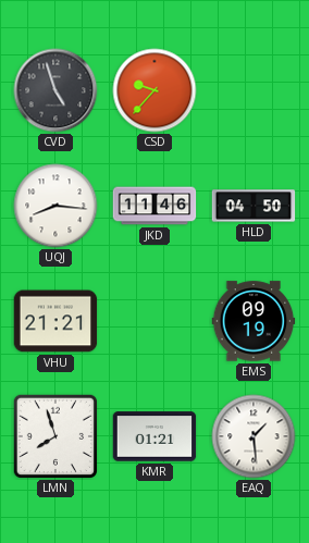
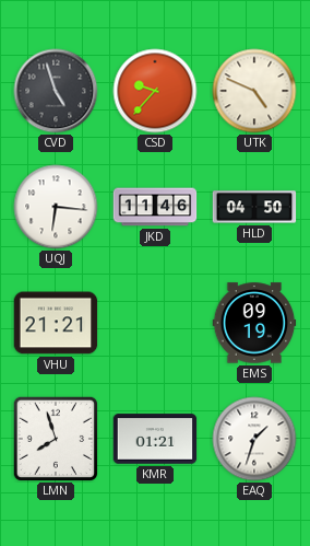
UTK: none -> 4:49
UQJ: 8:16 -> 6:16
EAQ: 1:29 -> 1:33
